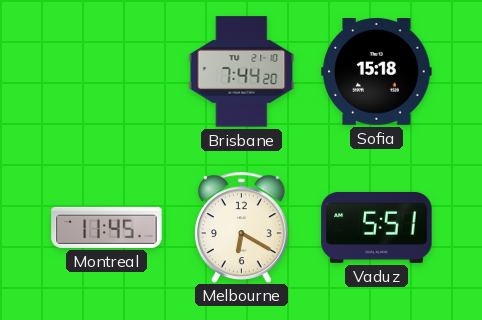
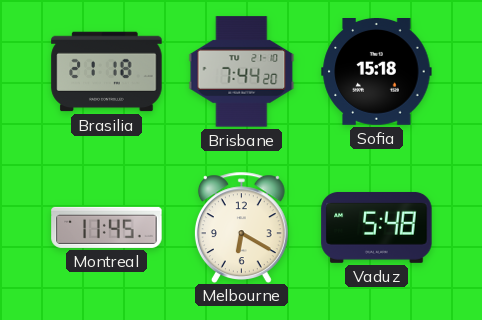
Brasilia: none -> 21:18
Vaduz: 5:51 -> 5:48
